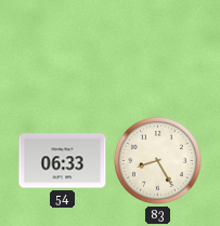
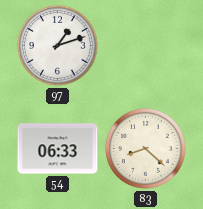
97: none -> 1:12
83: 8:25 -> 8:22
